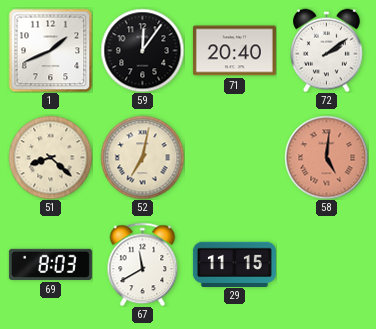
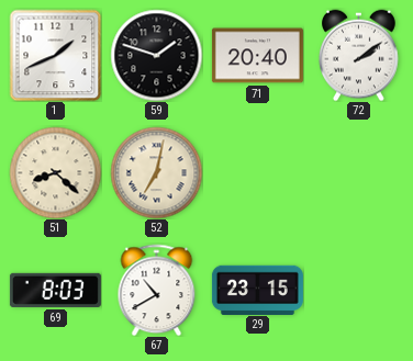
59: 12:06 -> 1:48
58: 5:01 -> none
67: 11:40 -> 10:40
29: 11:15 -> 23:15
